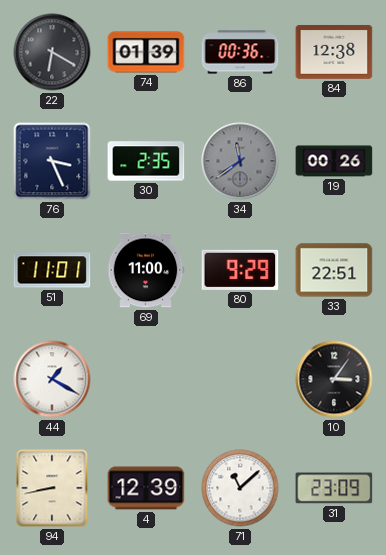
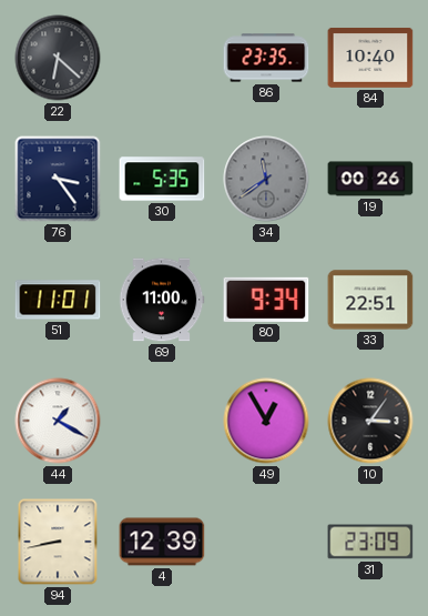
22: 6:20 -> 6:22
74: 01:39 -> none
86: 00:36 -> 23:35
84: 12:38 -> 10:40
76: 3:26 -> 3:24
30: 2:35 -> 5:35
80: 9:29 -> 9:34
49: none -> 12:55
71: 11:08 -> none
